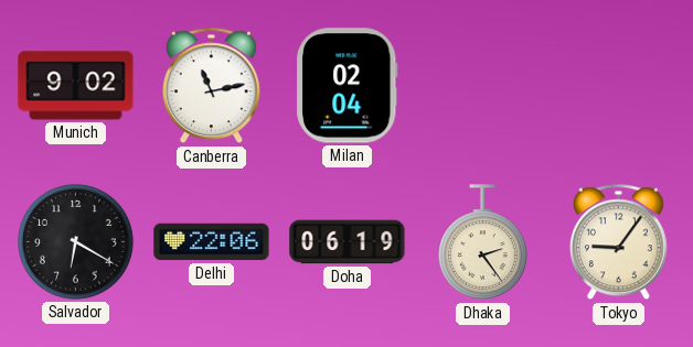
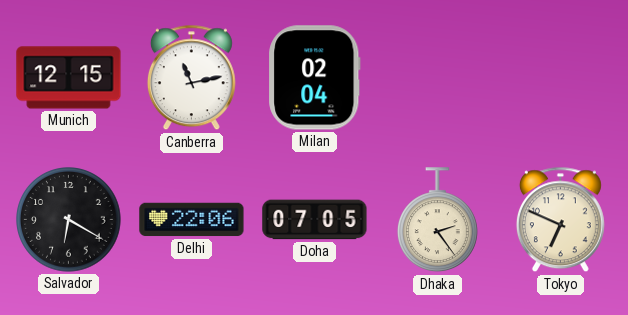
Munich: 9:02 -> 12:15
Doha: 06:19 -> 07:05
Tokyo: 9:06 -> 6:49
